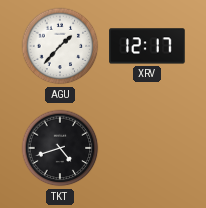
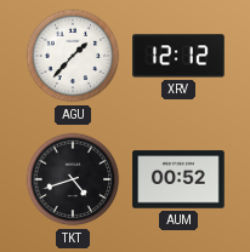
XRV: 12:17 -> 12:12
AUM: none -> 00:52
